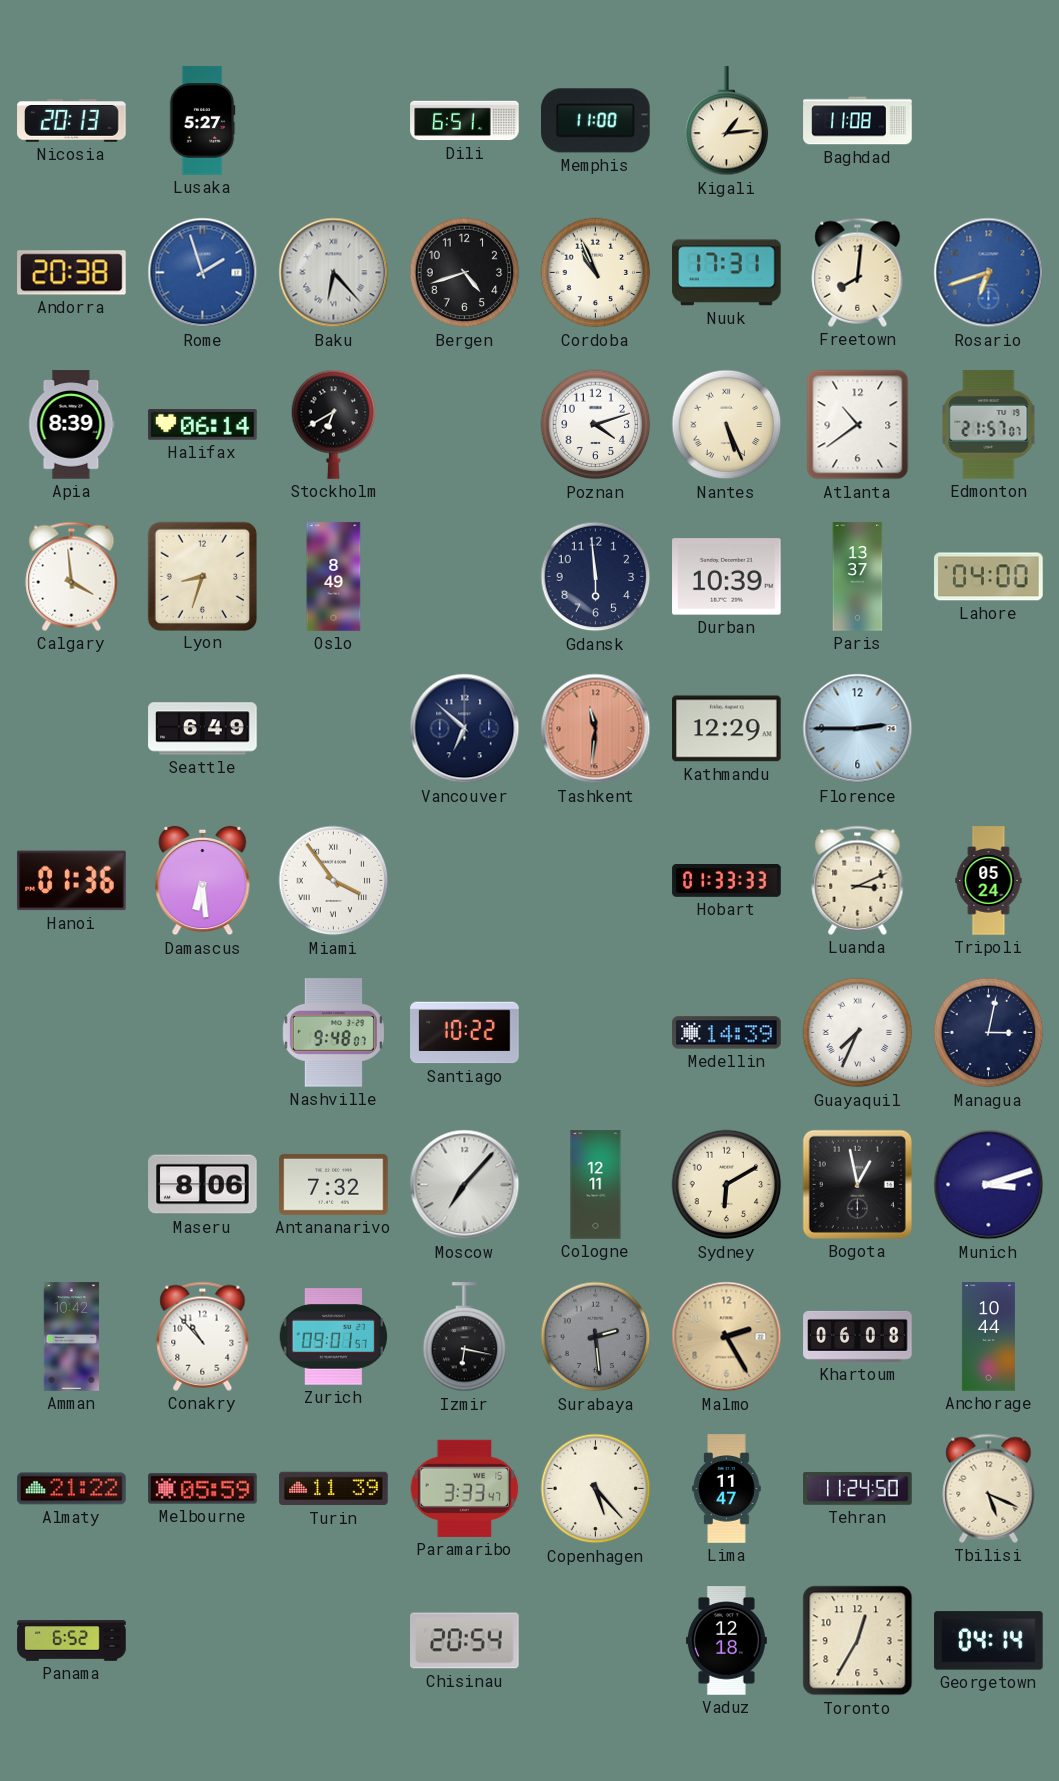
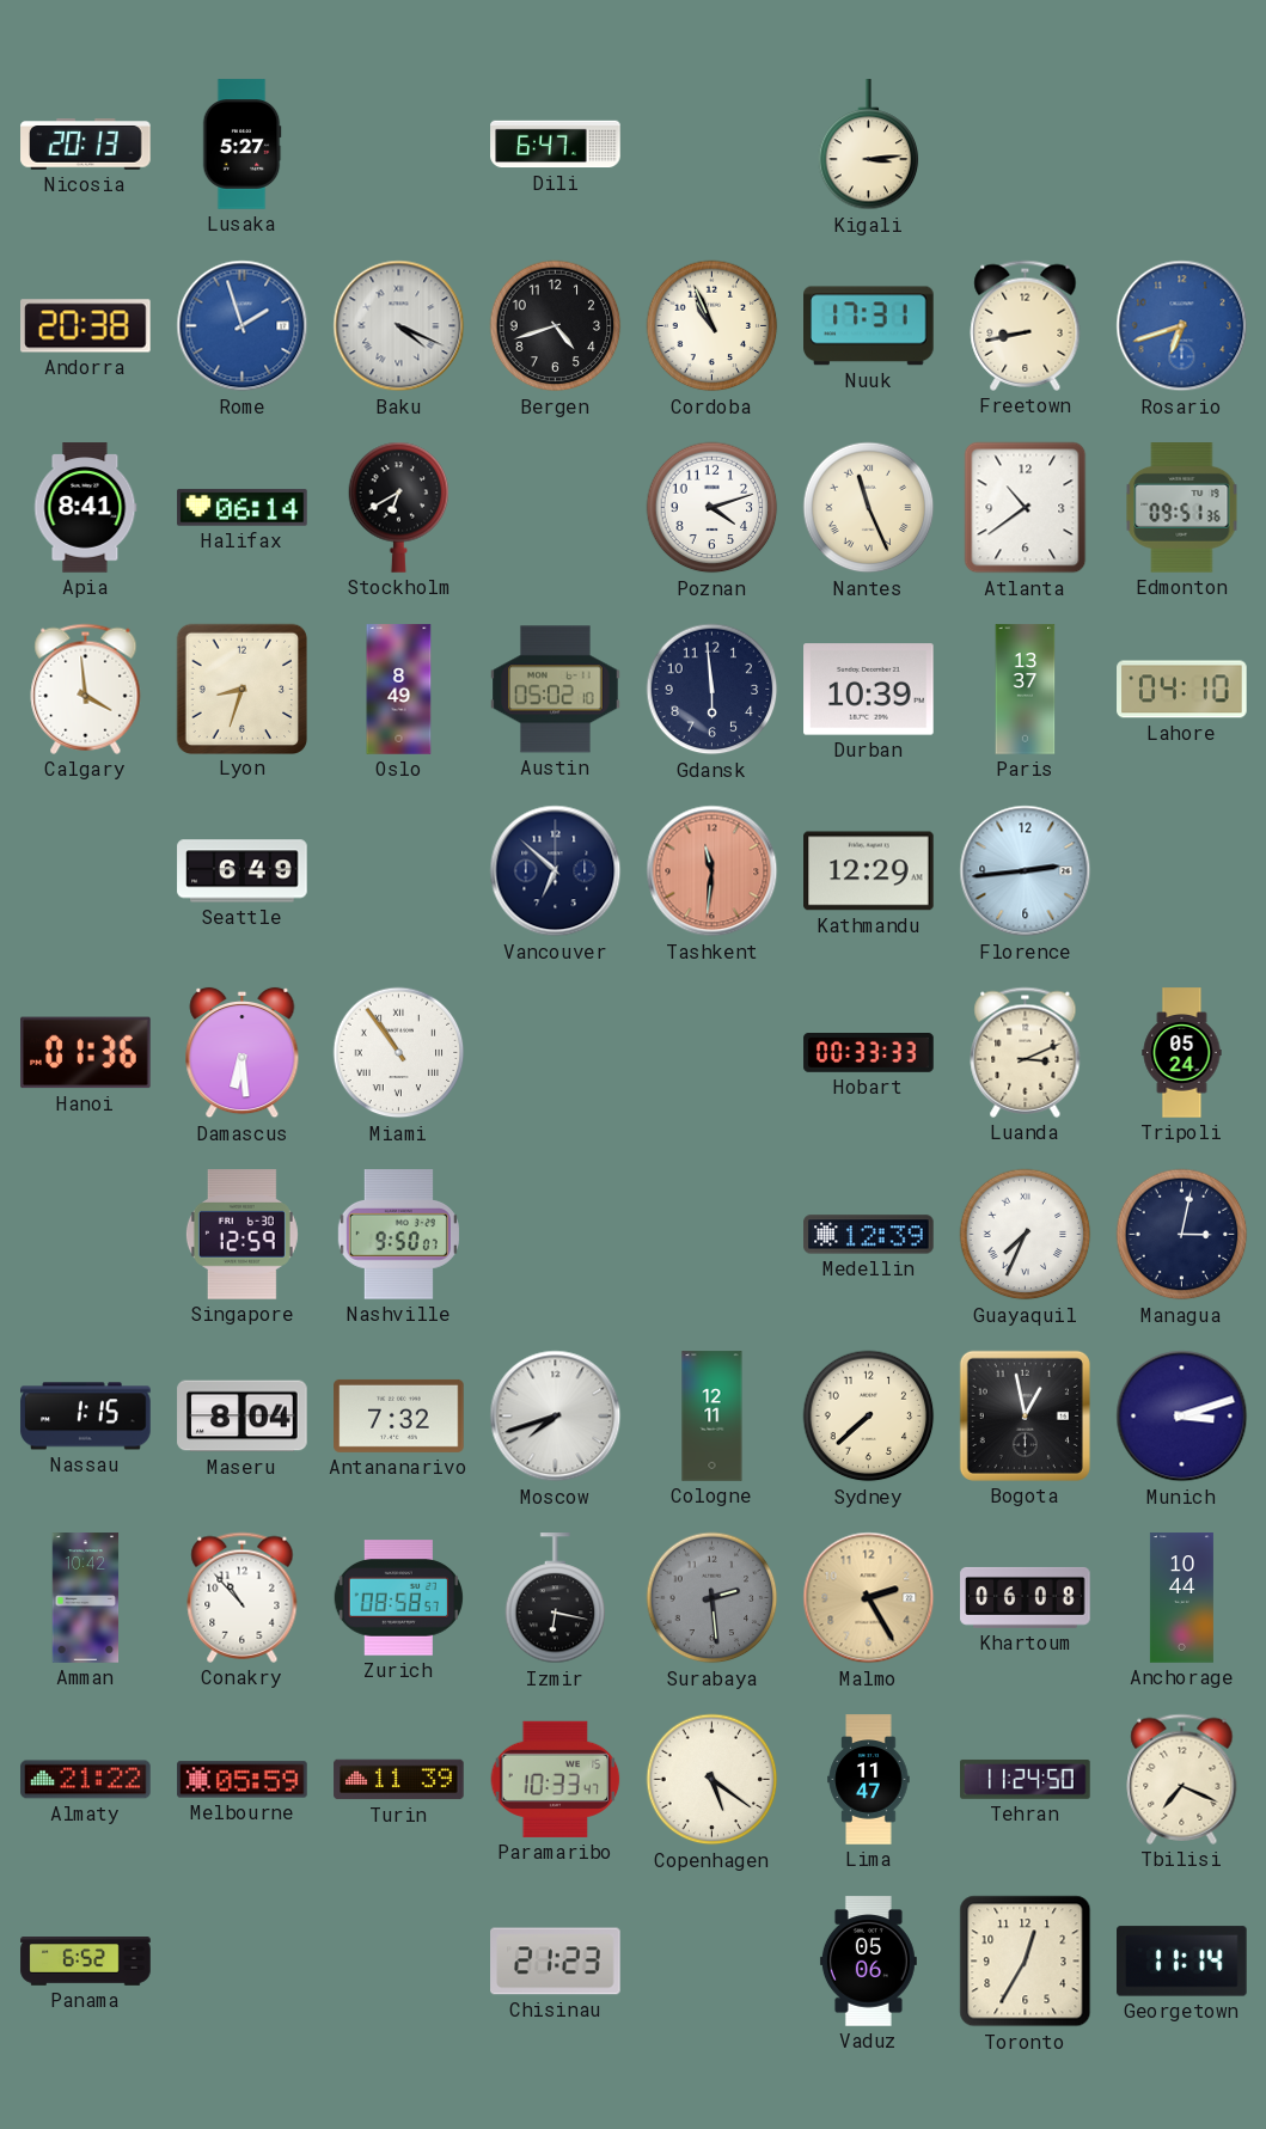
Dili: 6:51 -> 6:47
Memphis: 11:00 -> none
Kigali: 1:14 -> 3:14
Baghdad: 11:08 -> none
Baku: 6:23 -> 4:19
Freetown: 8:01 -> 8:43
Apia: 8:39 -> 8:41
Nantes: 5:26 -> 11:26
Edmonton: 21:57 -> 09:51
Austin: none -> 05:02
Lahore: 04:00 -> 04:10
Florence: 2:45 -> 2:44
Miami: 3:54 -> 10:54
Hobart: 01:33 -> 00:33
Singapore: none -> 12:59
Nashville: 9:48 -> 9:50
Santiago: 10:22 -> none
Medellin: 14:39 -> 12:39
Nassau: none -> 1:15
Maseru: 8:06 -> 8:04
Moscow: 7:07 -> 7:42
Sydney: 6:10 -> 7:38
Zurich: 09:01 -> 08:58
Paramaribo: 3:33 -> 10:33
Copenhagen: 5:23 -> 5:21
Tbilisi: 5:19 -> 7:19
Chisinau: 20:54 -> 21:23
Vaduz: 12:18 -> 05:06
Georgetown: 04:14 -> 11:14
